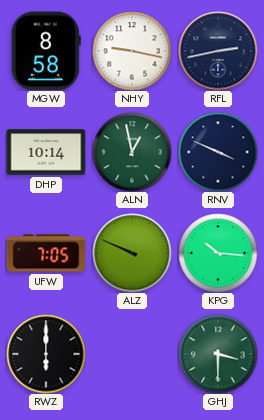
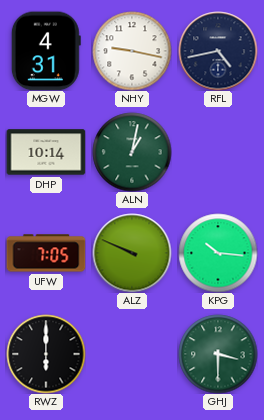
MGW: 8:58 -> 4:31
RFL: 2:43 -> 4:43
ALN: 12:58 -> 1:02
RNV: 3:49 -> none
